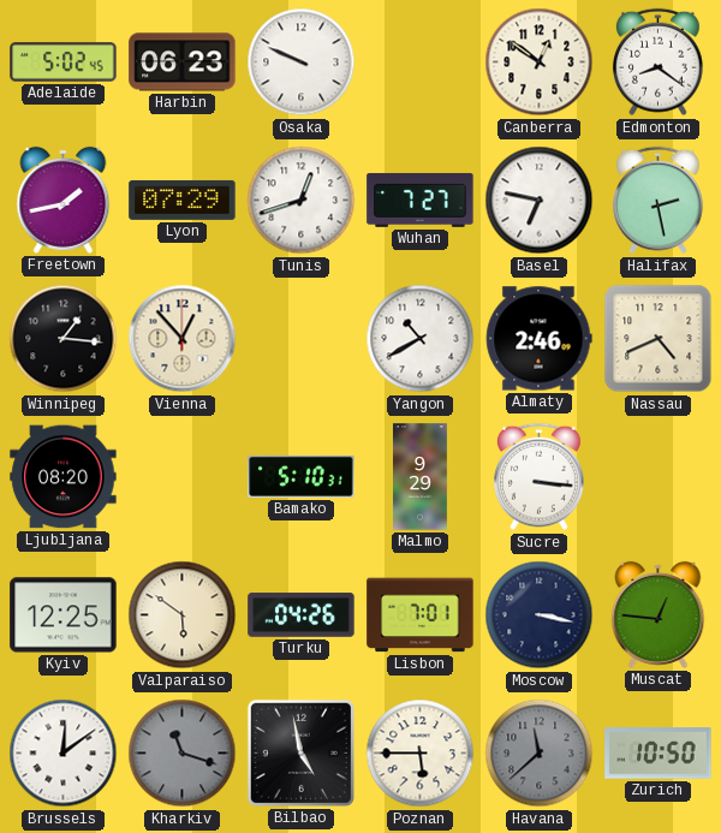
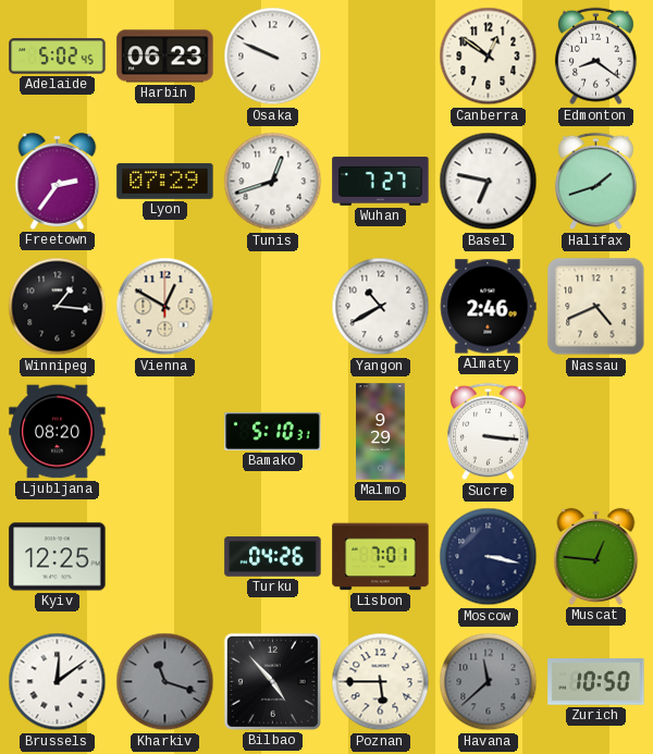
Freetown: 1:43 -> 2:36
Halifax: 2:28 -> 1:42
Vienna: 12:53 -> 12:50
Valparaiso: 5:51 -> none
Bilbao: 4:58 -> 4:53
